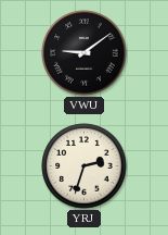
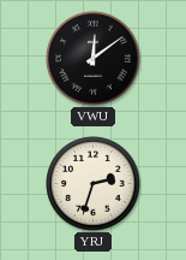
VWU: 9:09 -> 12:09
